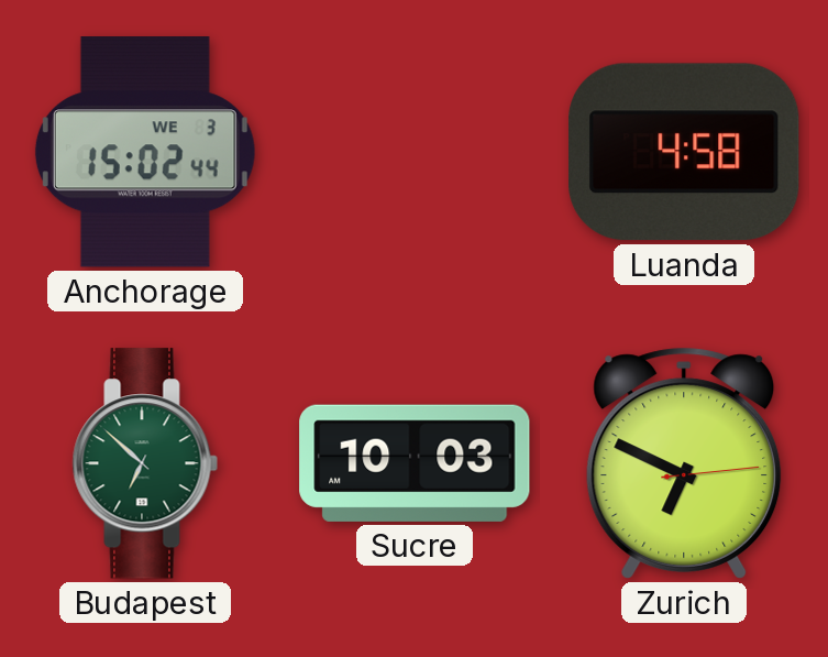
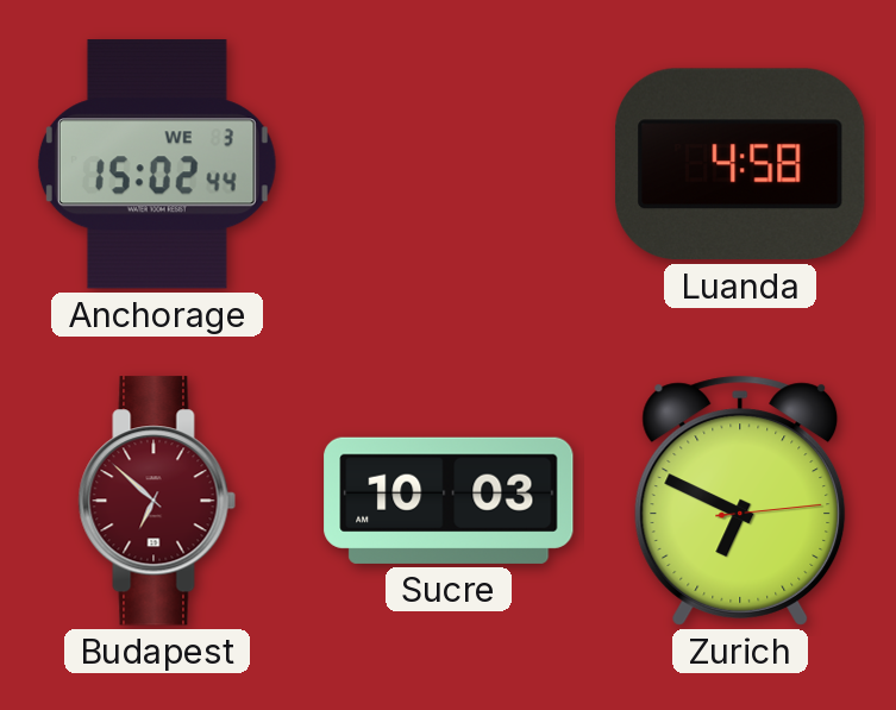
Budapest dial: green -> burgundy
